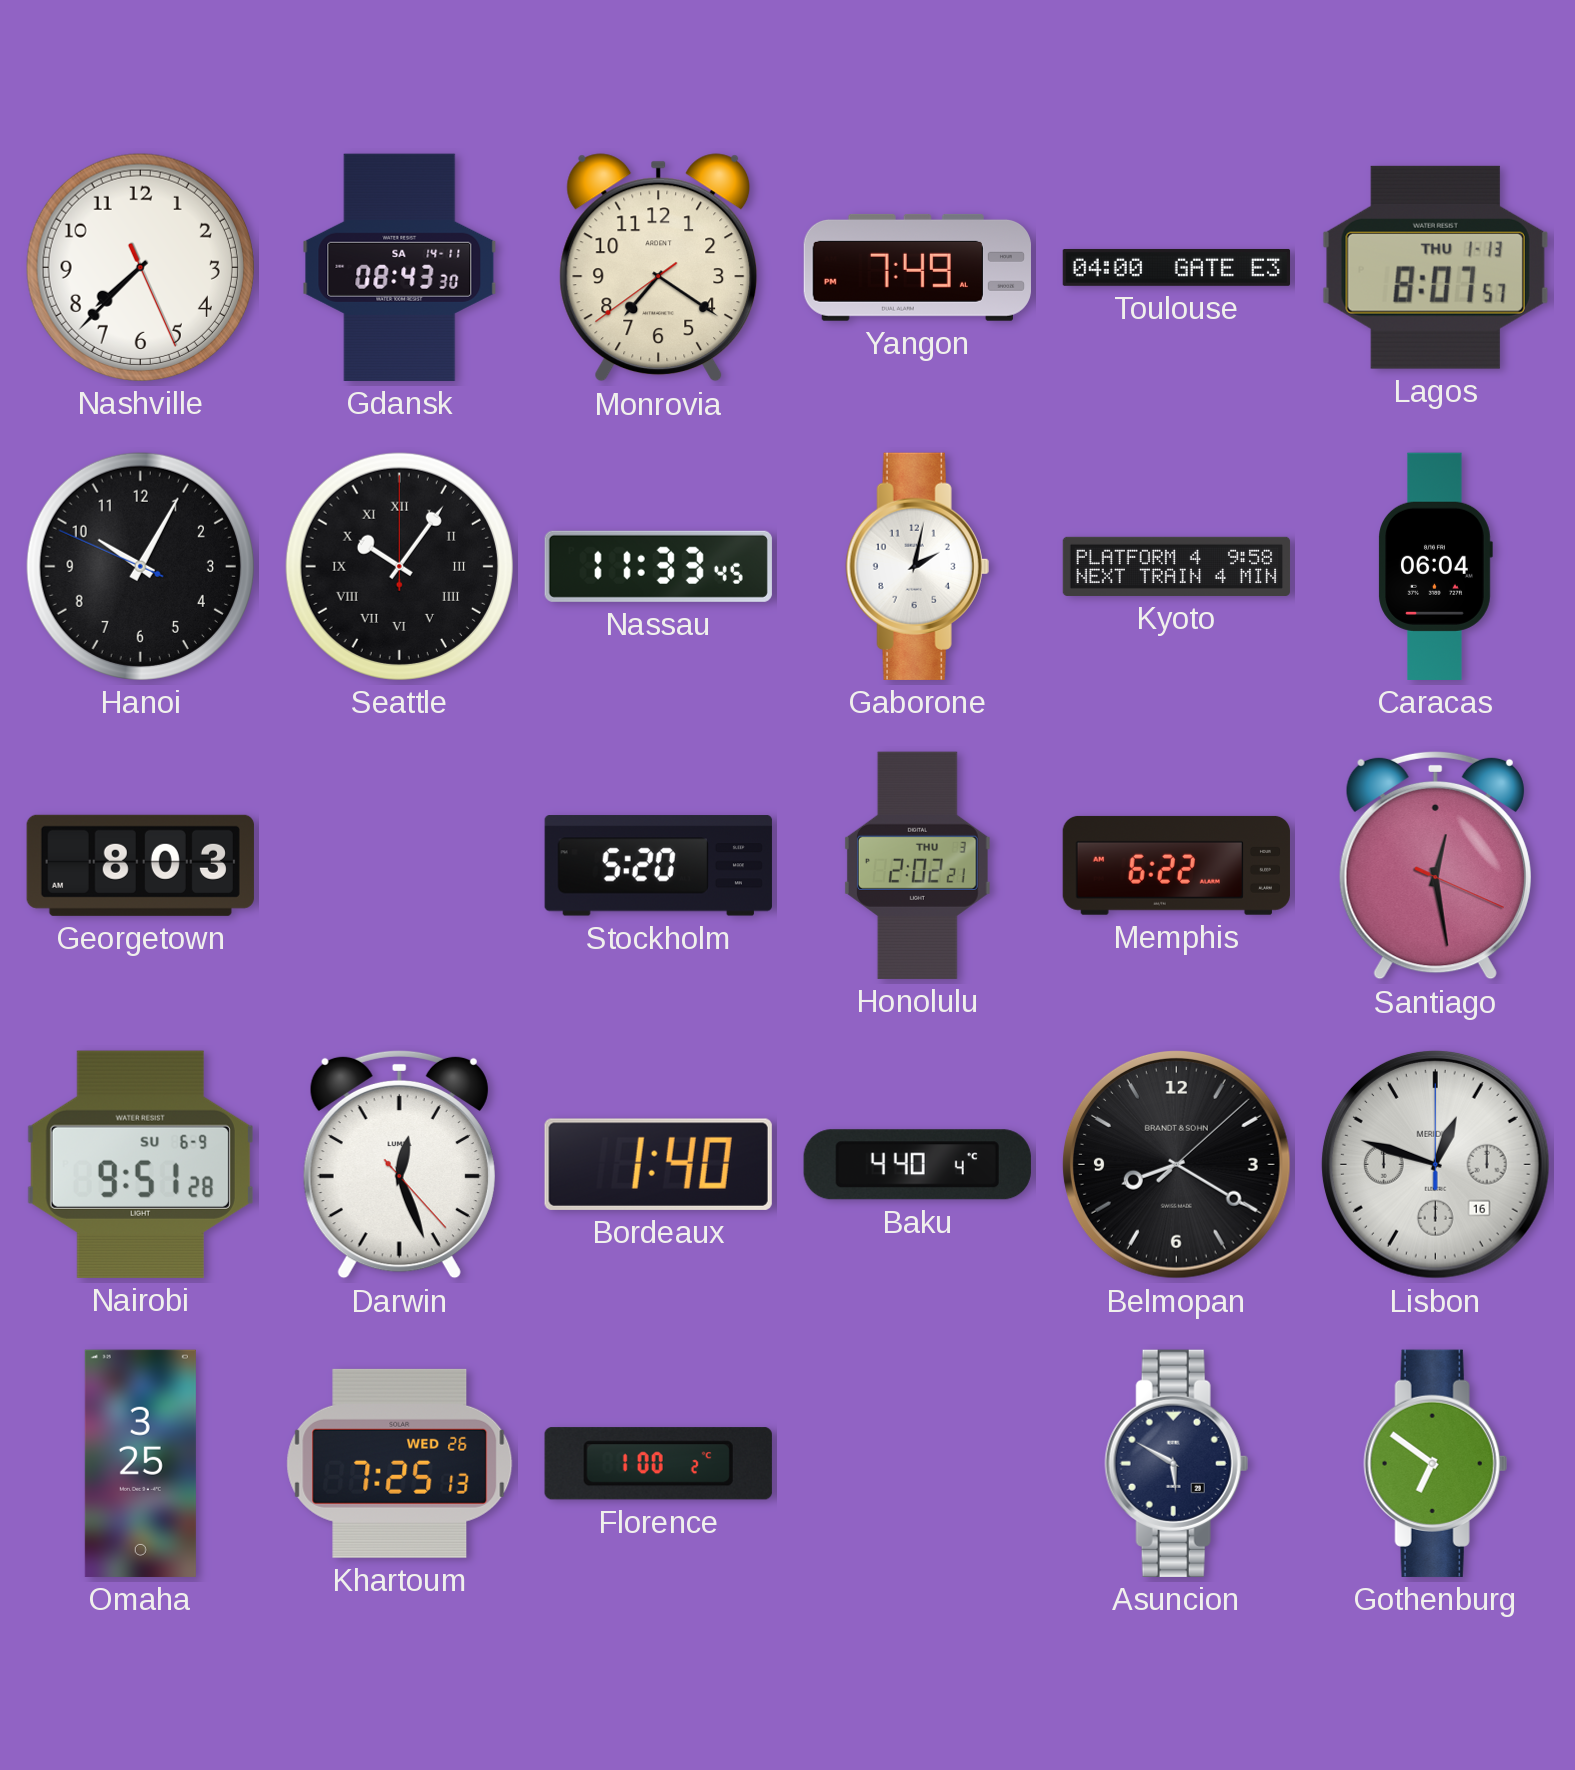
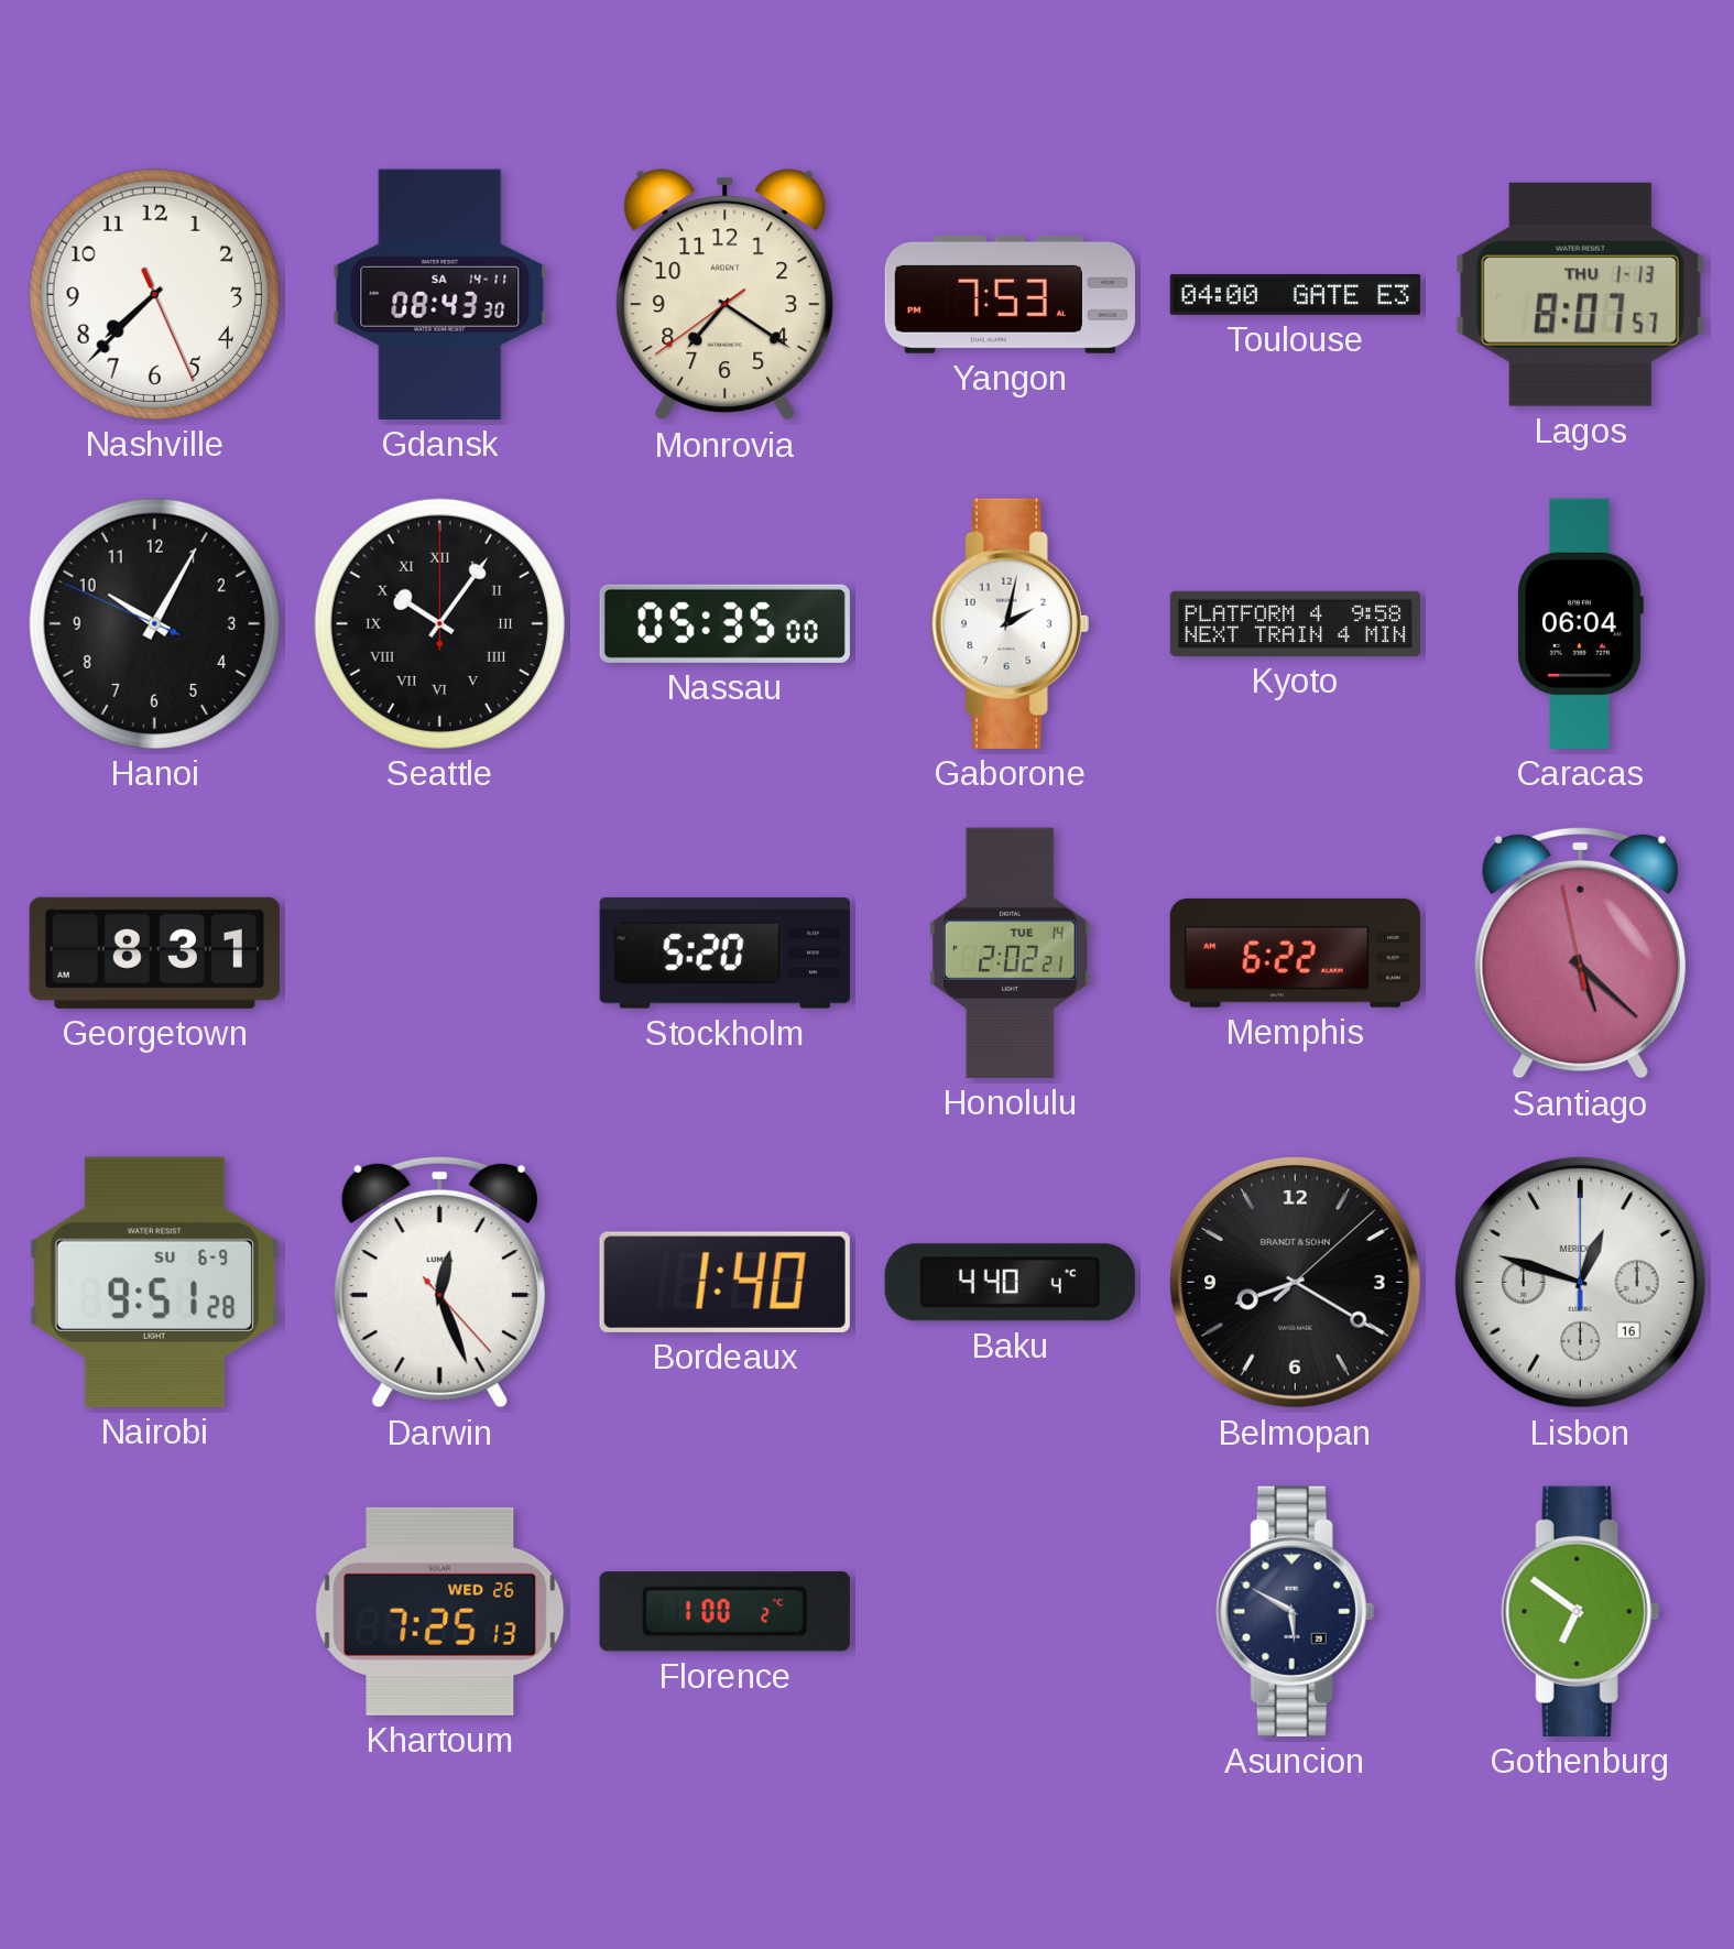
Yangon: 7:49 -> 7:53
Nassau: 11:33 -> 05:35
Georgetown: 8:03 -> 8:31
Honolulu date: THU 3 -> TUE 14
Santiago: 12:28 -> 5:21
Omaha: 3:25 -> none
